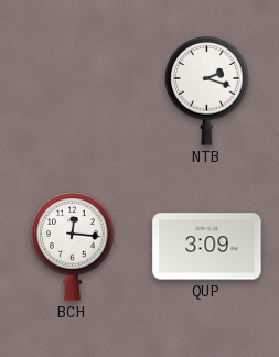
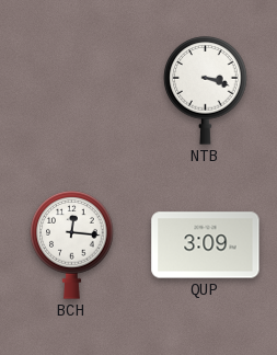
NTB: 2:18 -> 3:18
